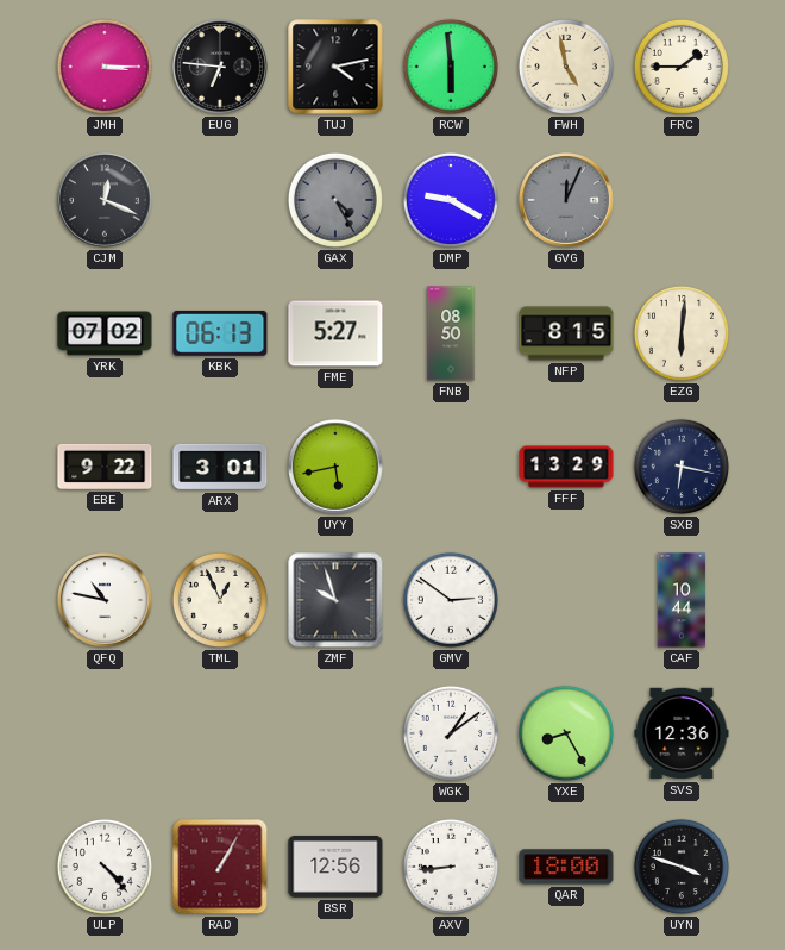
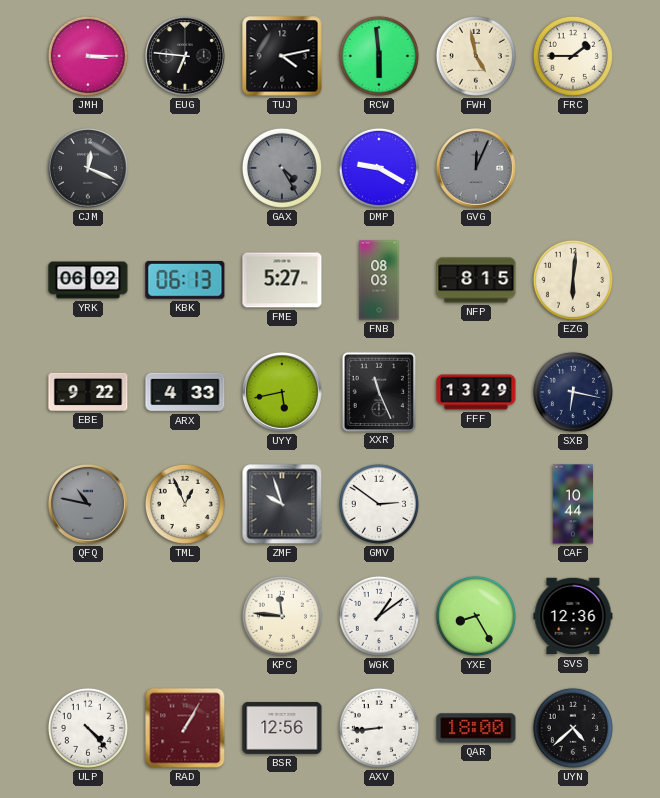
YRK: 07:02 -> 06:02
FNB: 08:50 -> 08:03
ARX: 3:01 -> 4:33
XXR: none -> 11:26
QFQ dial: white -> grey
KPC: none -> 11:46
UYN: 3:48 -> 4:38
